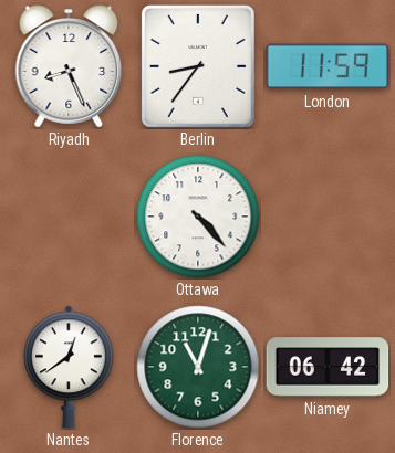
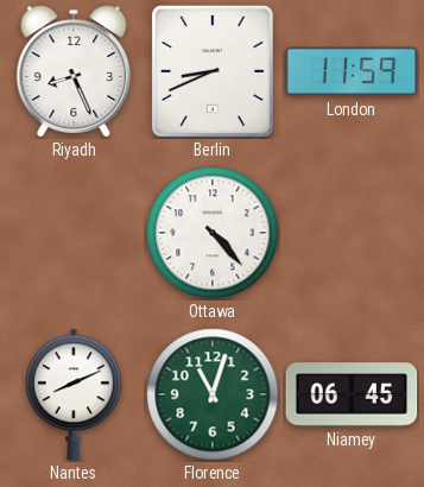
Berlin: 8:36 -> 8:41
Nantes: 12:39 -> 8:11
Niamey: 06:42 -> 06:45
